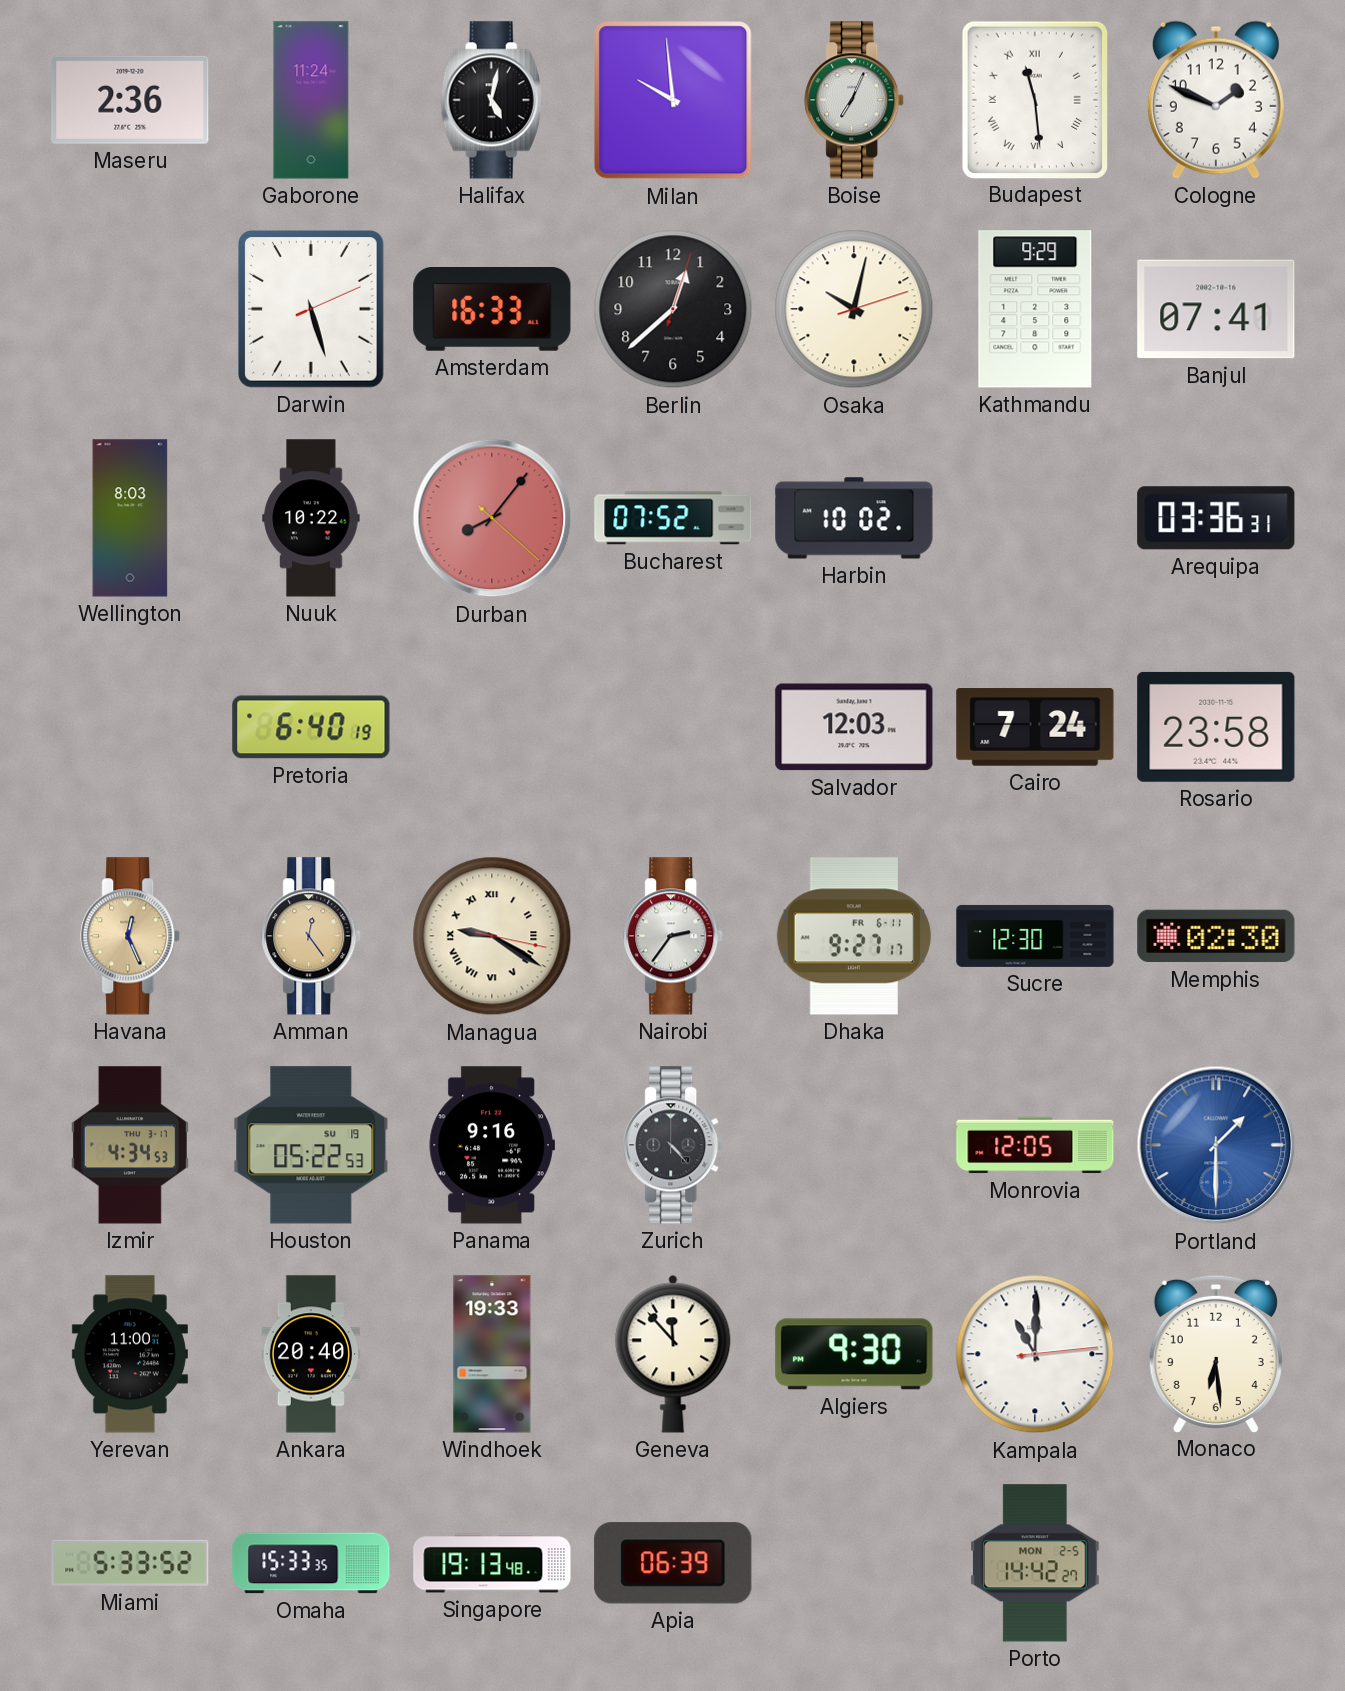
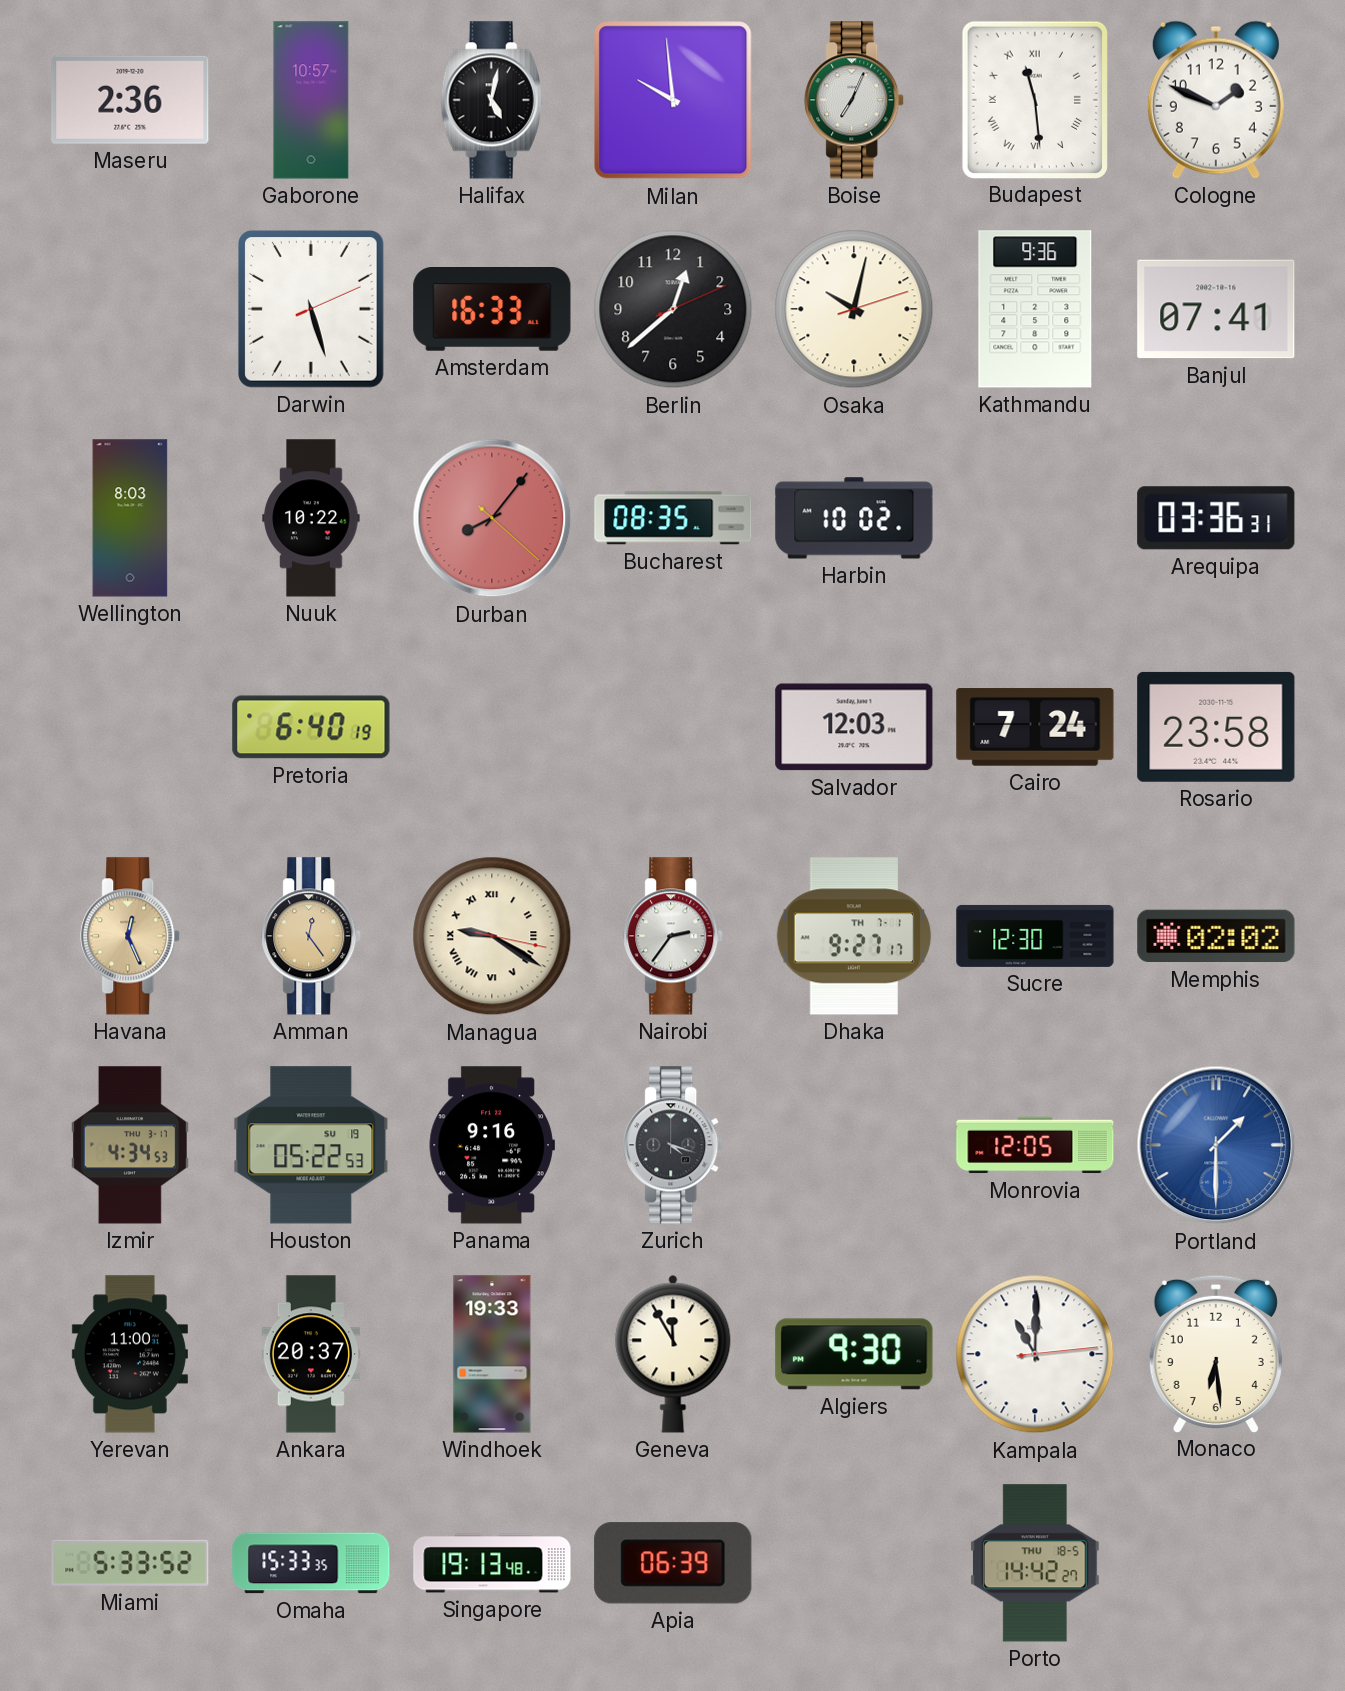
Gaborone: 11:24 -> 10:57
Berlin: 12:38:03 -> 12:38:11
Kathmandu: 9:29 -> 9:36
Bucharest: 07:52 -> 08:35
Dhaka date: FR 6-11 -> TH 7-1
Memphis: 02:30 -> 02:02
Zurich: 4:23 -> 4:18
Ankara: 20:40 -> 20:37
Geneva: 11:53 -> 11:55
Porto date: MON 2-5 -> THU 18-5
